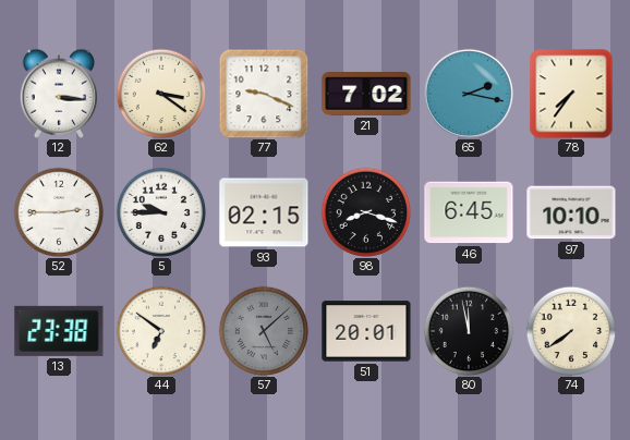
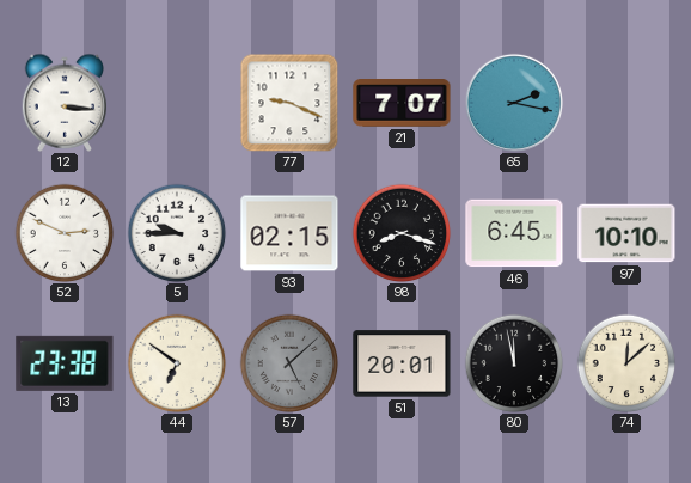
62: 3:21 -> none
21: 7:02 -> 7:07
78: 7:36 -> none
52: 2:45 -> 2:49
74: 7:39 -> 12:08
